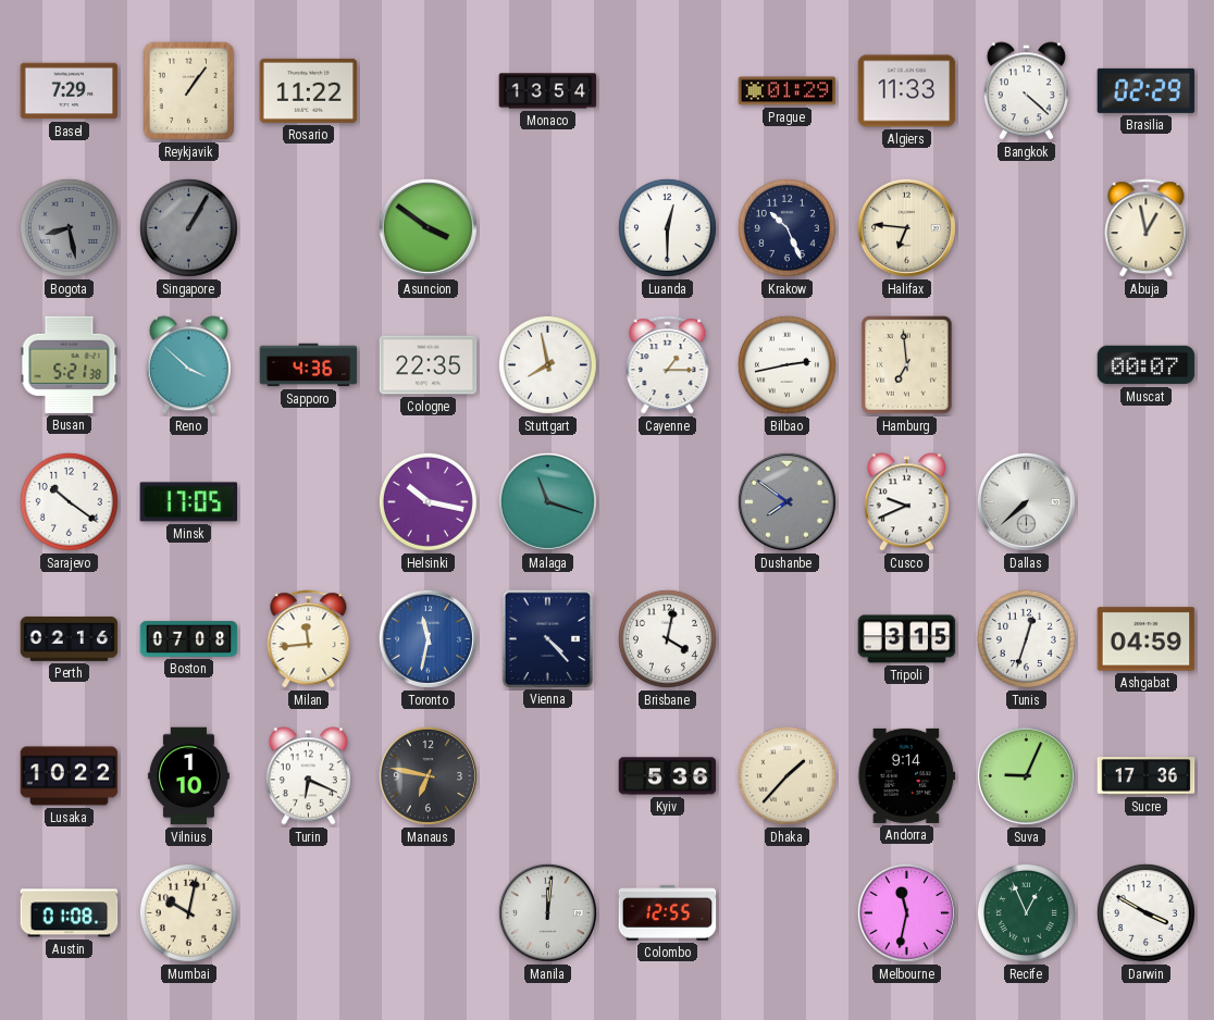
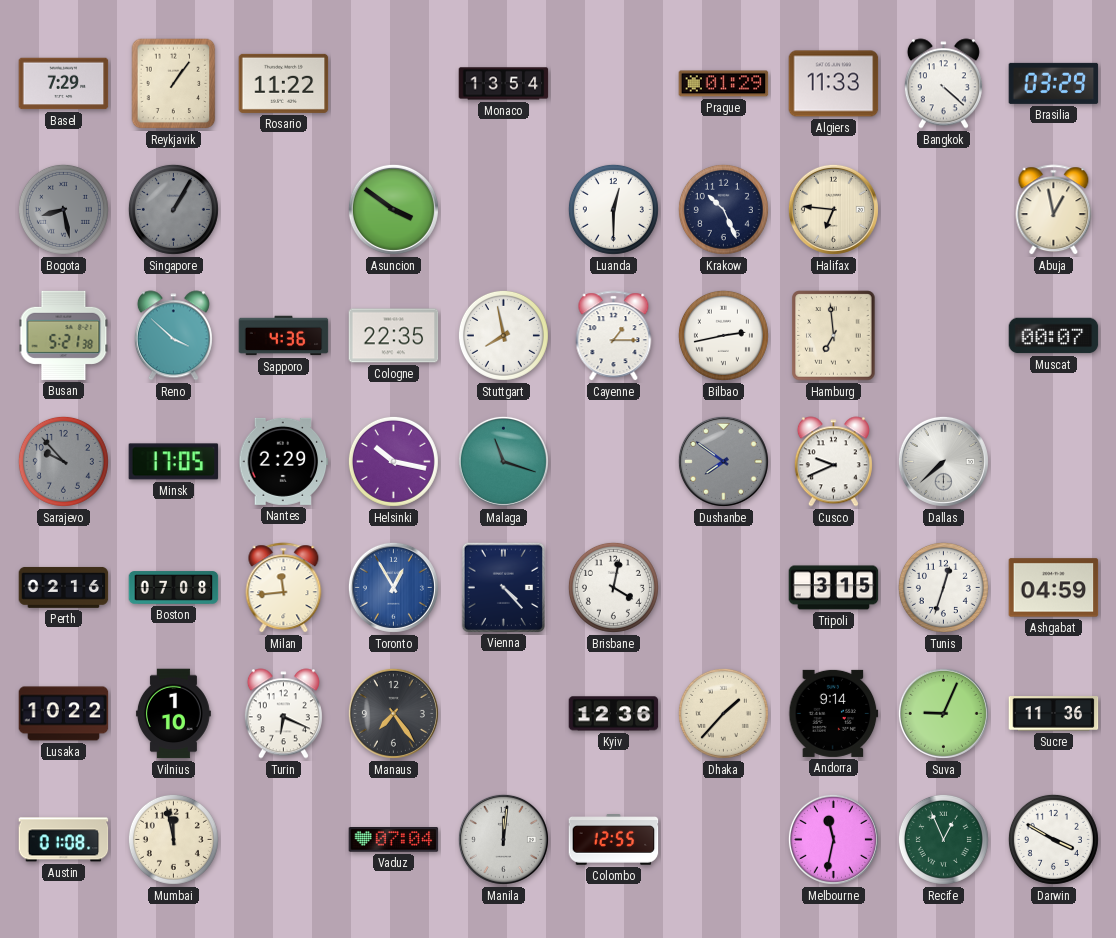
Brasilia: 02:29 -> 03:29
Sarajevo: 10:21 -> 9:53
Sarajevo dial: white -> grey
Nantes: none -> 2:29
Toronto: 11:32 -> 12:55
Manaus: 6:47 -> 7:24
Kyiv: 5:36 -> 12:36
Sucre: 17:36 -> 11:36
Mumbai: 10:02 -> 11:58
Vaduz: none -> 07:04
